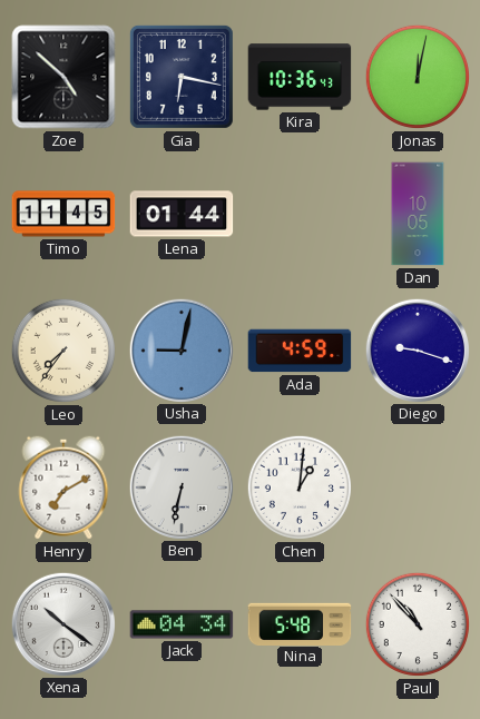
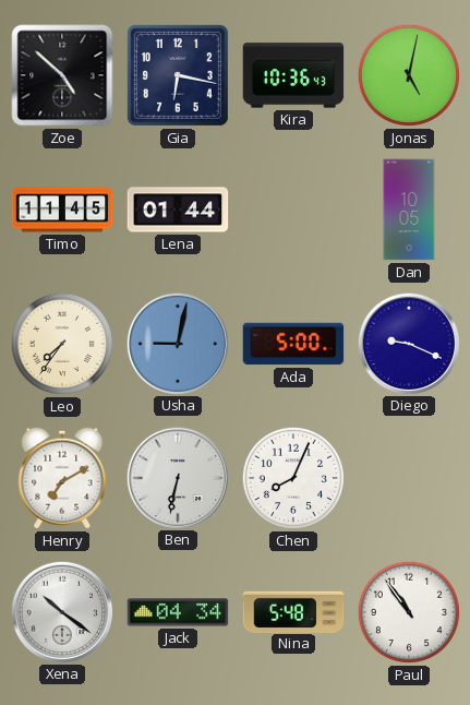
Jonas: 12:02 -> 5:02
Ada: 4:59 -> 5:00
Diego: 9:18 -> 9:19
Chen: 1:01 -> 8:04
Paul: 10:53 -> 10:54
